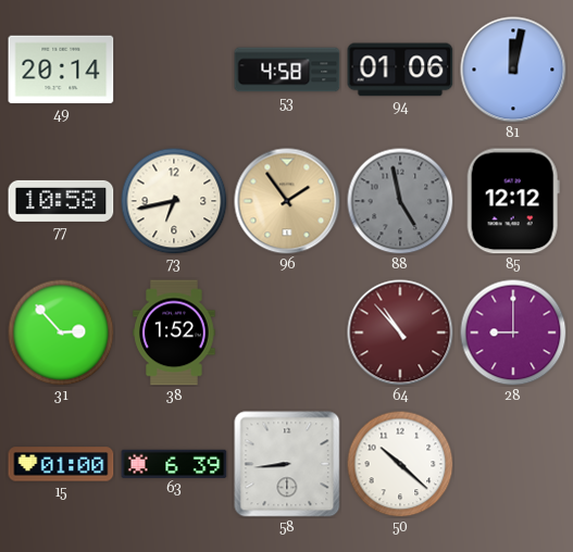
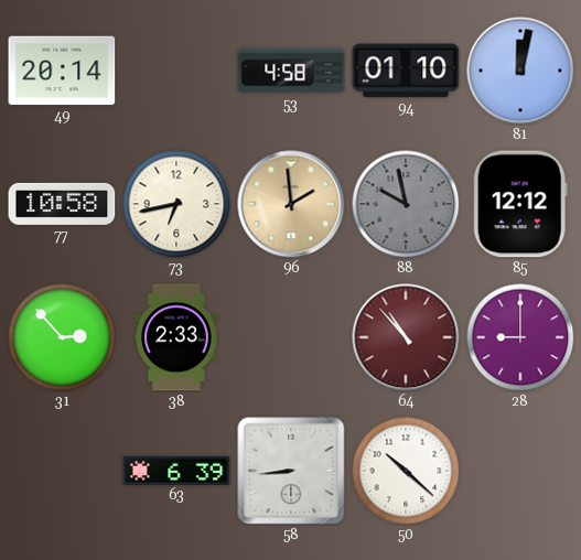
94: 01:06 -> 01:10
96: 1:54 -> 1:59
88: 4:58 -> 9:58
38: 1:52 -> 2:33
15: 01:00 -> none
